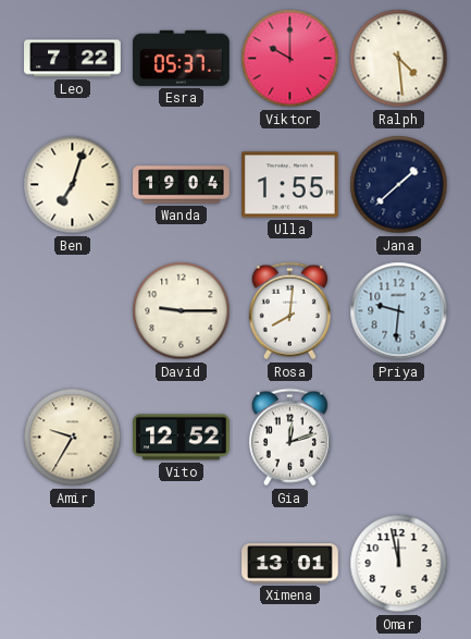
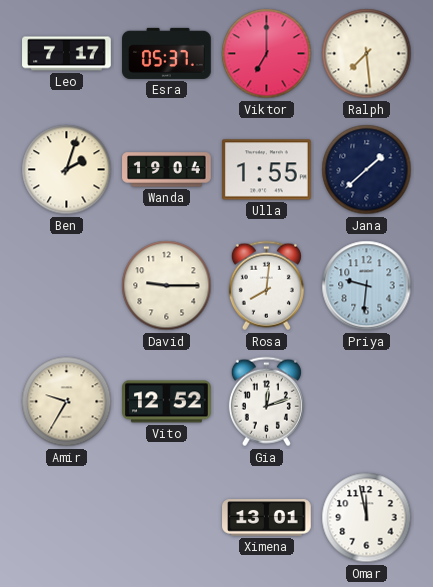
Leo: 7:22 -> 7:17
Viktor: 10:00 -> 7:00
Ralph: 4:29 -> 7:29
Ben: 7:03 -> 2:03
